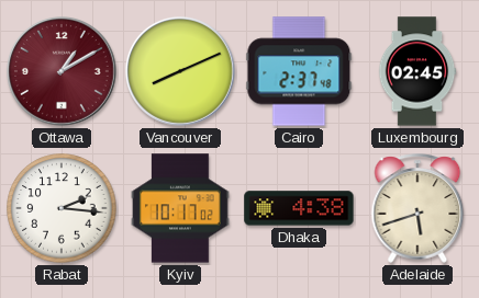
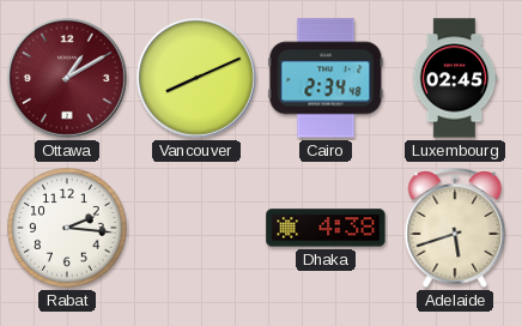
Cairo: 2:37 -> 2:34
Kyiv: 10:17 -> none
